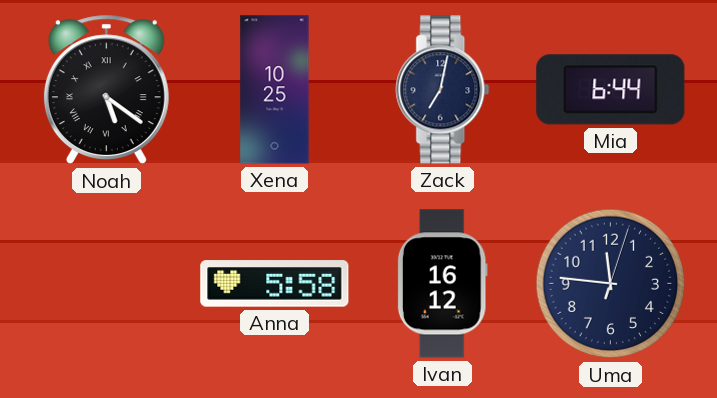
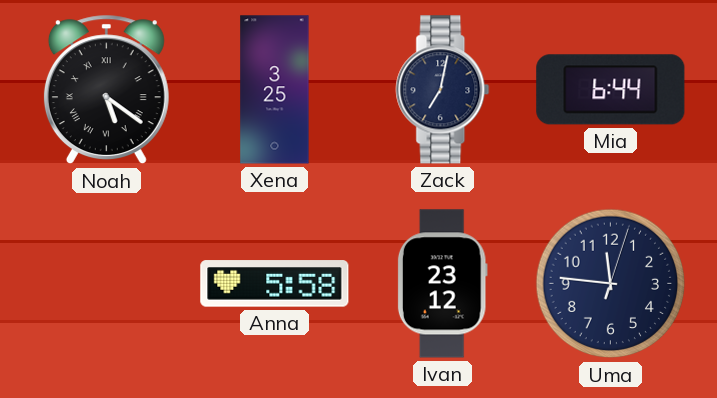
Xena: 10:25 -> 3:25
Ivan: 16:12 -> 23:12
